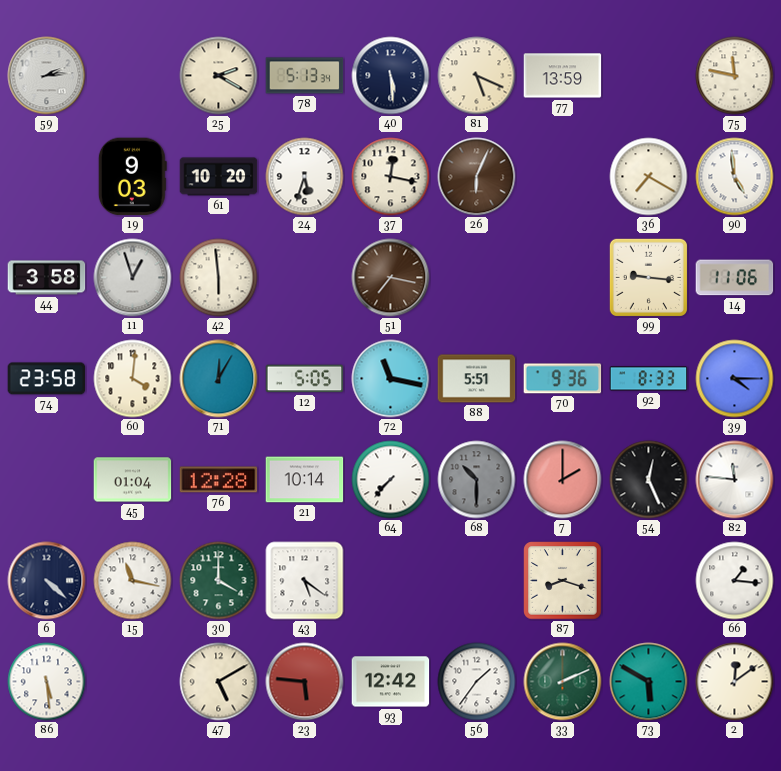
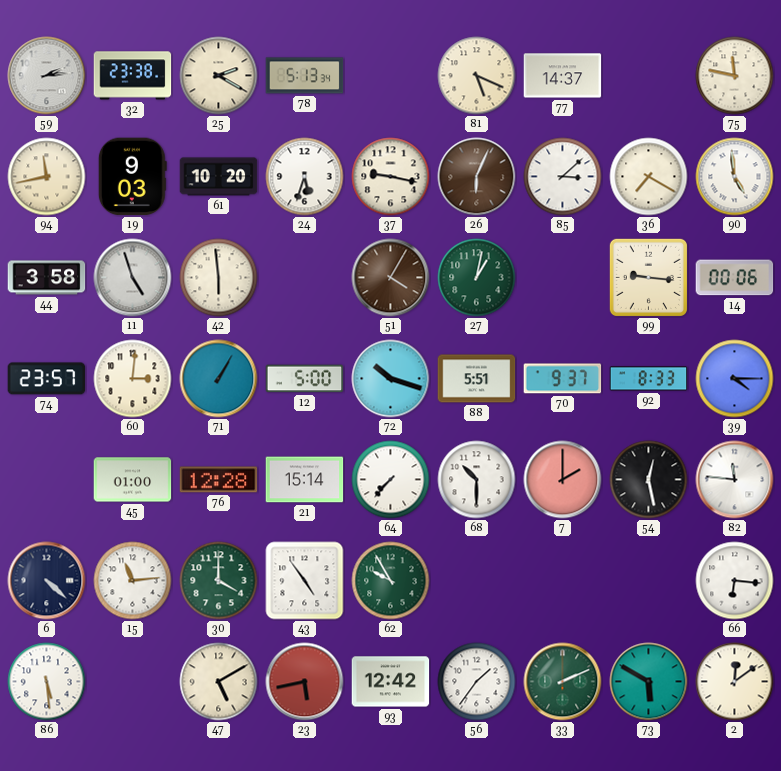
32: none -> 23:38
40: 5:29 -> none
77: 13:59 -> 14:37
94: none -> 11:43
37: 12:17 -> 9:17
85: none -> 3:08
11: 12:57 -> 4:57
51: 7:17 -> 4:05
27: none -> 1:02
14: 11:06 -> 00:06
74: 23:58 -> 23:57
60: 4:01 -> 3:01
71: 12:05 -> 1:05
12: 5:05 -> 5:00
72: 11:17 -> 10:18
70: 9:36 -> 9:37
45: 01:04 -> 01:00
21: 10:14 -> 15:14
68 dial: grey -> white
54: 12:26 -> 12:28
15: 11:17 -> 11:14
43: 5:21 -> 4:54
62: none -> 9:55
87: 8:18 -> none
66: 1:16 -> 6:16
23: 5:46 -> 5:43
